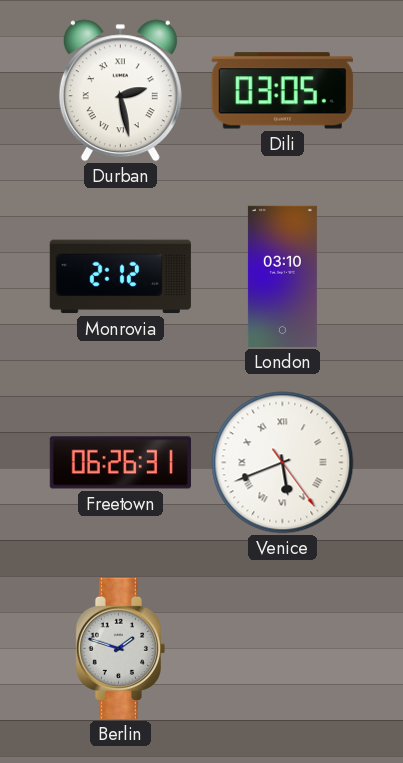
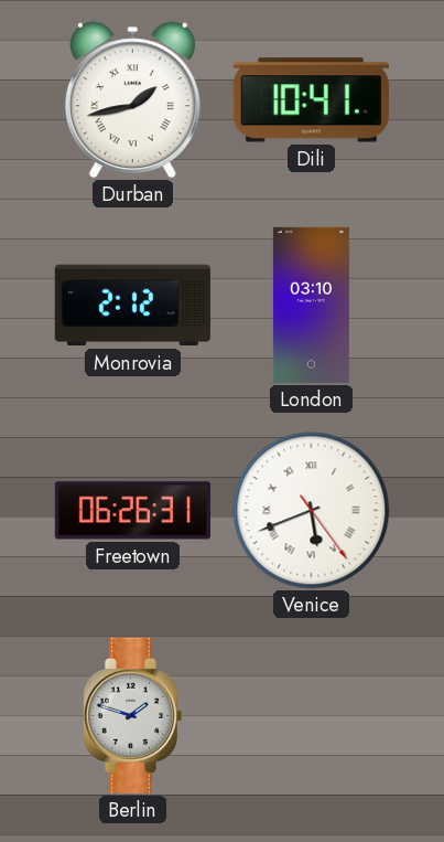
Durban: 2:28 -> 1:43
Dili: 03:05 -> 10:41
